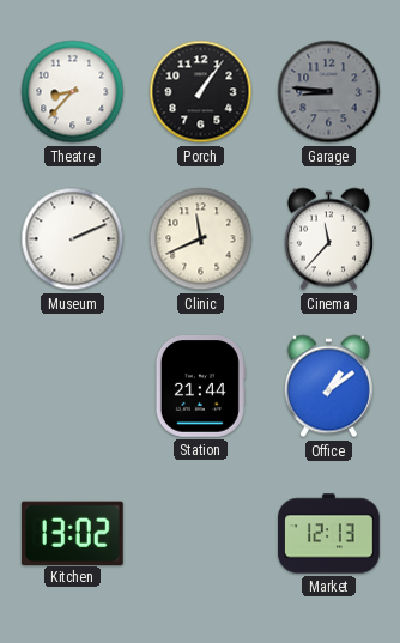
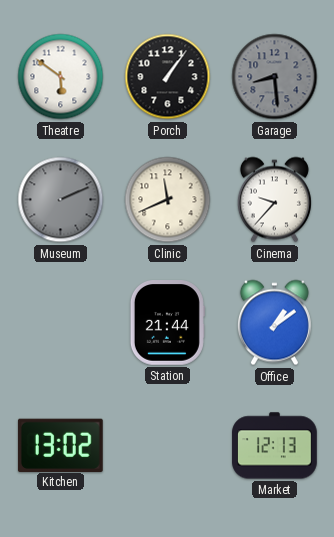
Theatre: 8:37 -> 5:51
Garage: 8:46 -> 8:29
Museum dial: white -> grey
Cinema: 11:37 -> 9:37
